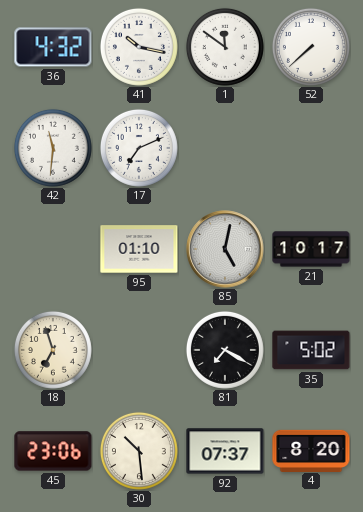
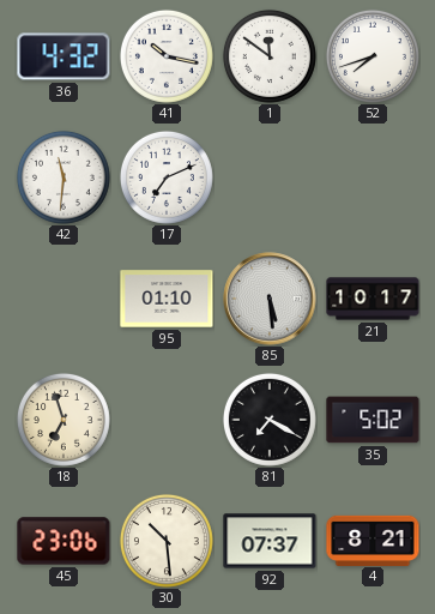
52: 7:38 -> 7:42
85: 5:02 -> 5:29
4: 8:20 -> 8:21
